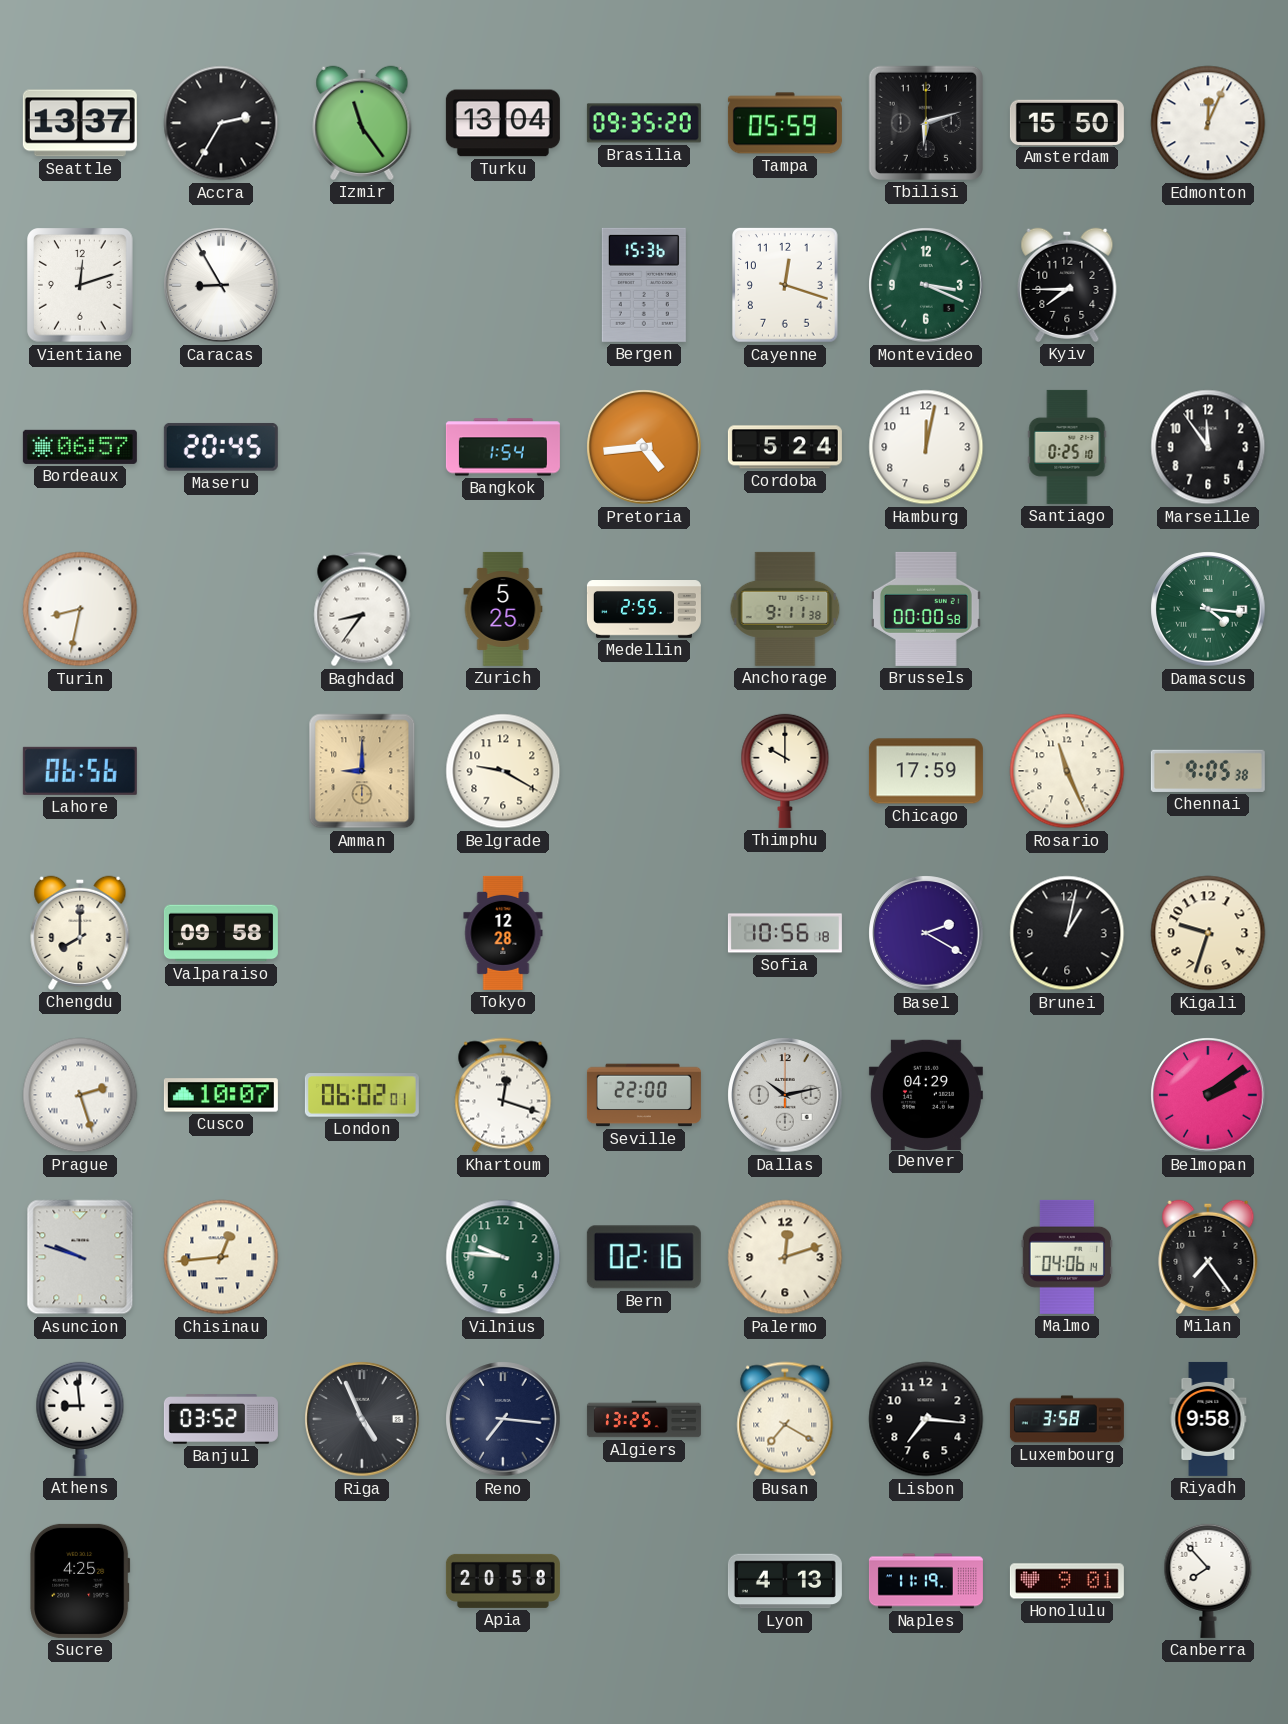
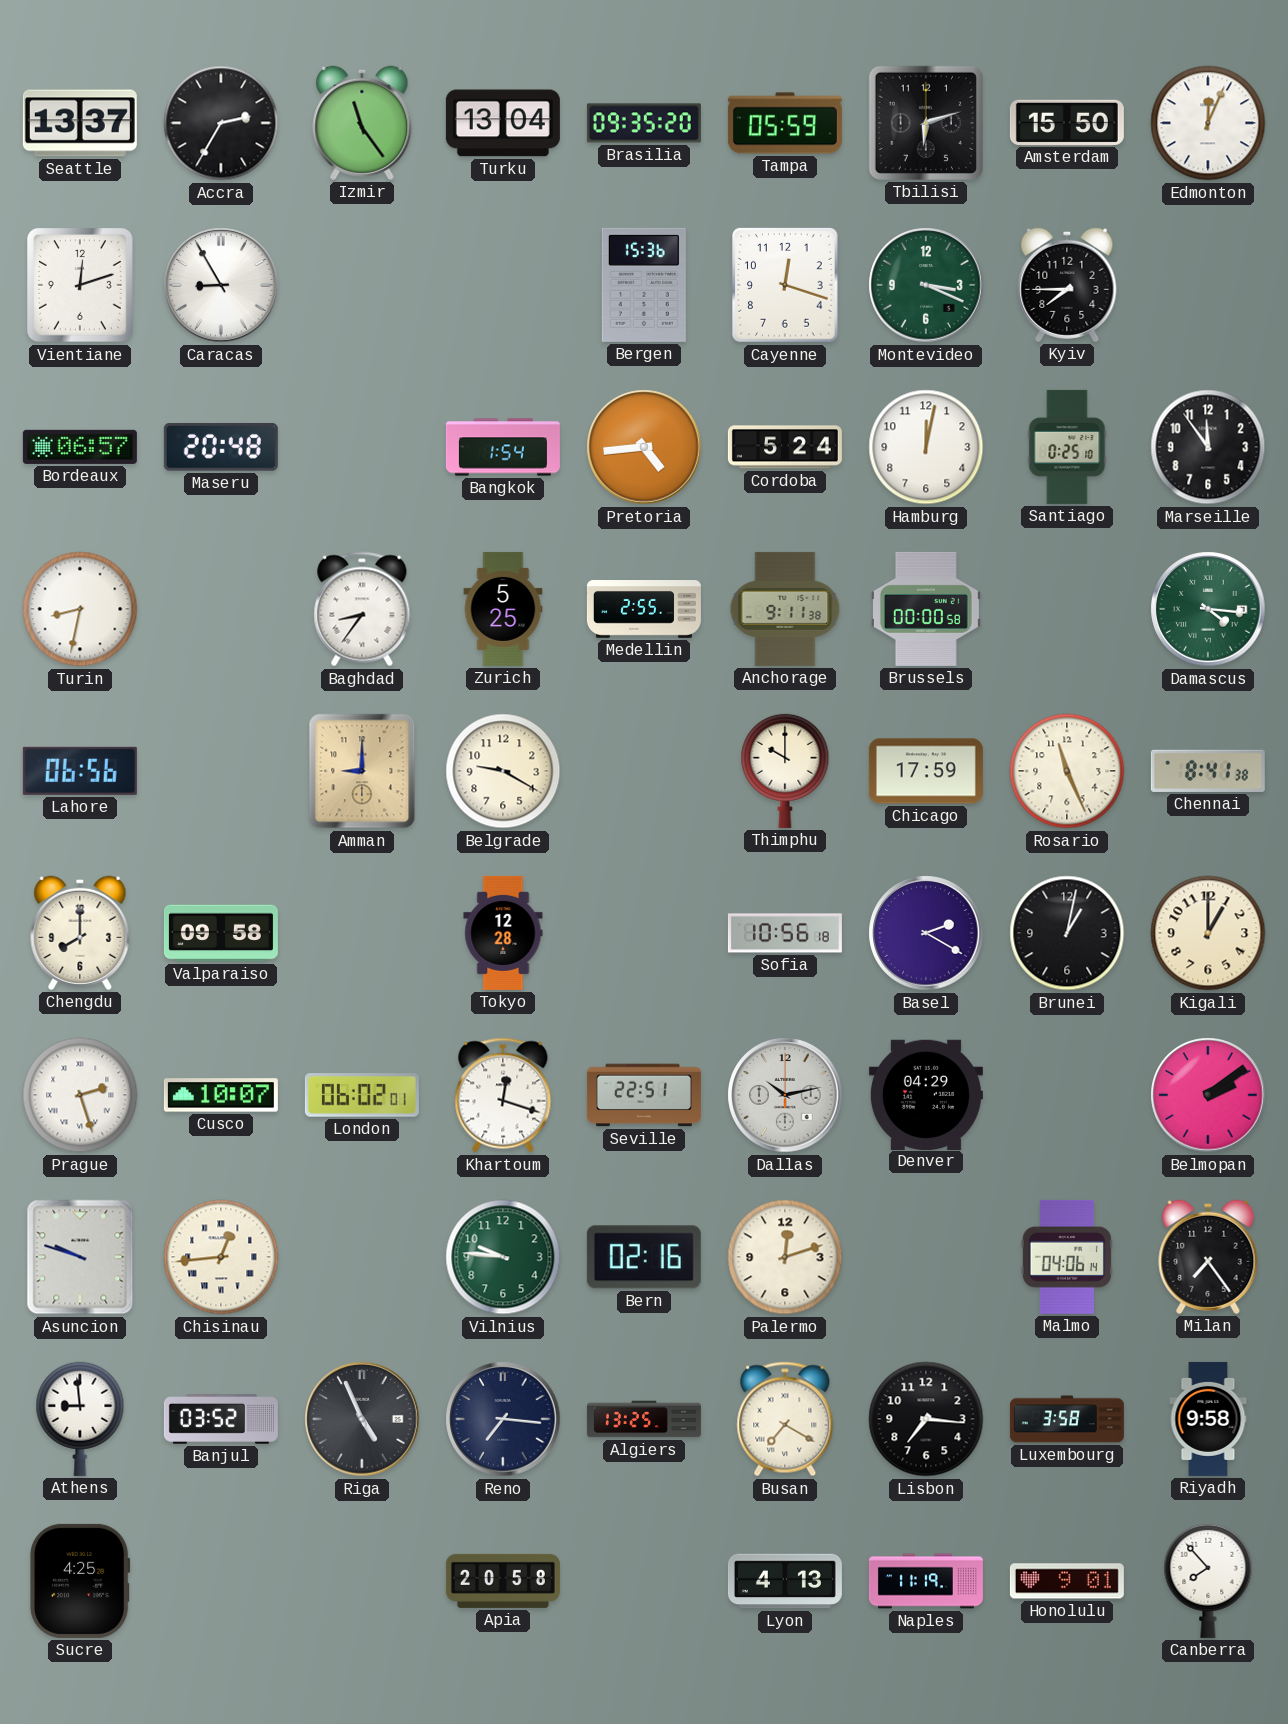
Maseru: 20:45 -> 20:48
Chennai: 9:05 -> 8:41
Kigali: 9:33 -> 1:00
Seville: 22:00 -> 22:51
